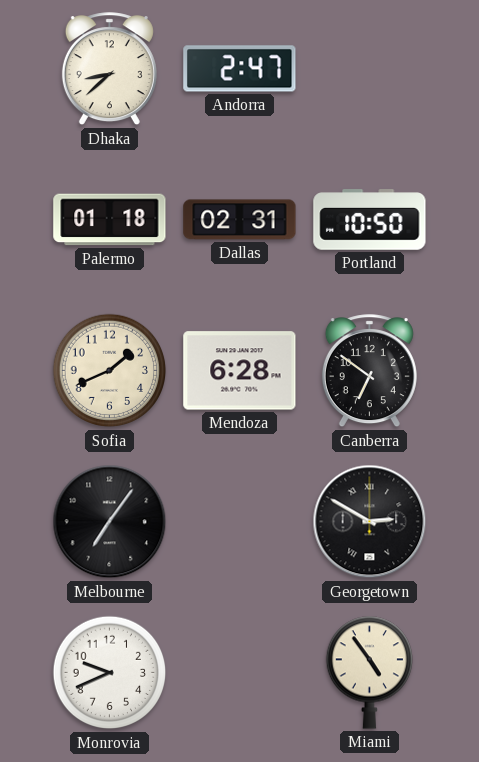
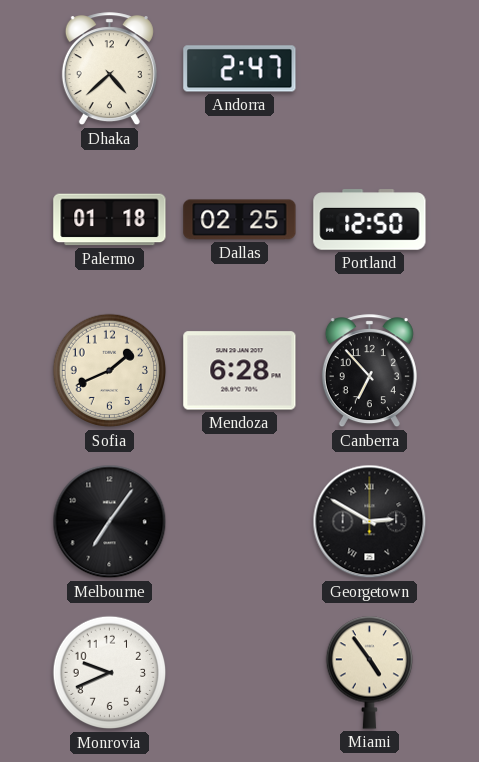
Dhaka: 8:38 -> 4:38
Dallas: 02:31 -> 02:25
Portland: 10:50 -> 12:50
Canberra: 6:51 -> 6:53
